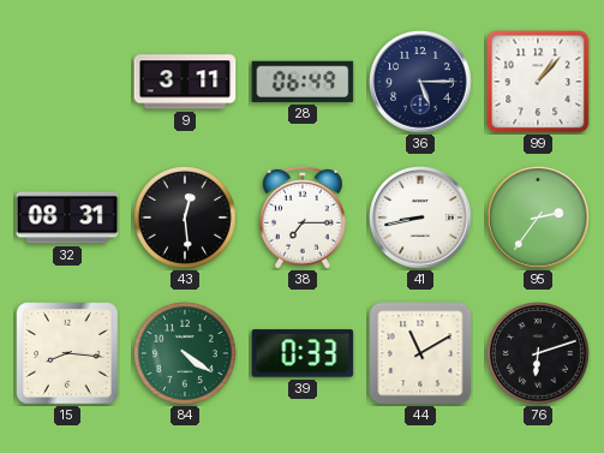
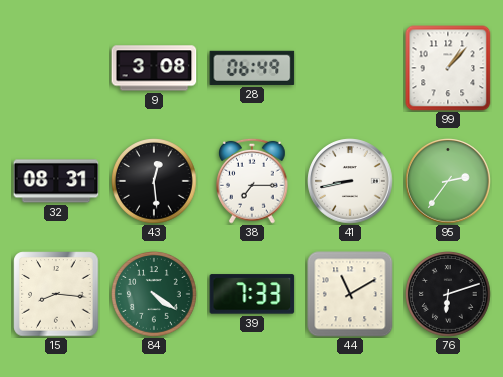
9: 3:11 -> 3:08
36: 5:15 -> none
39: 0:33 -> 7:33
